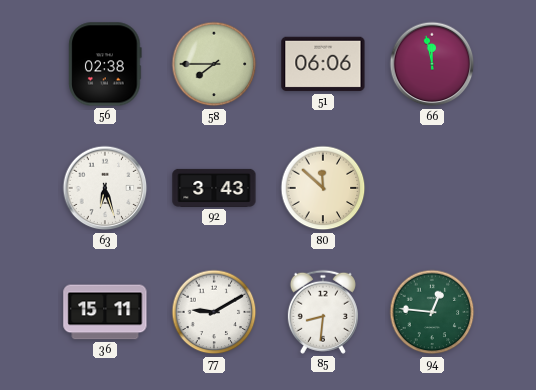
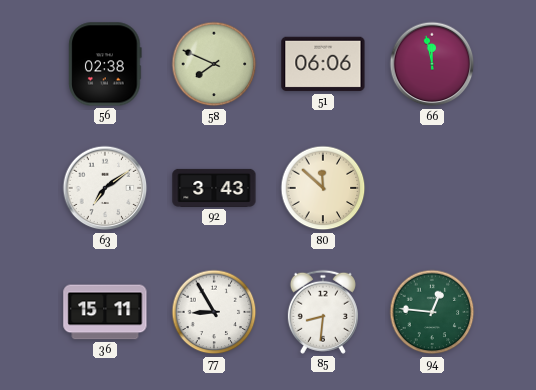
58: 7:45 -> 7:49
63: 6:27 -> 7:09
77: 9:10 -> 8:55
